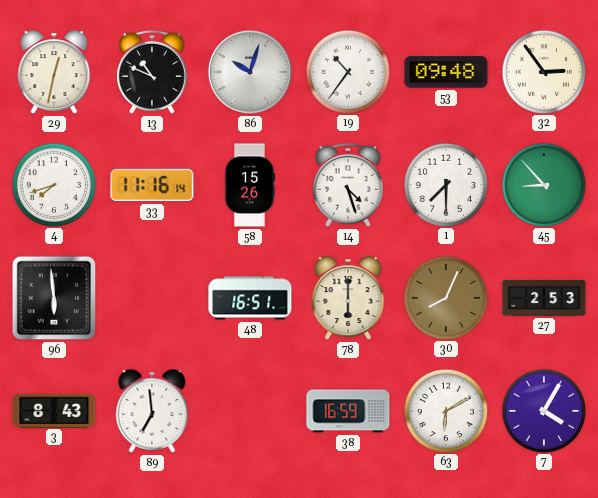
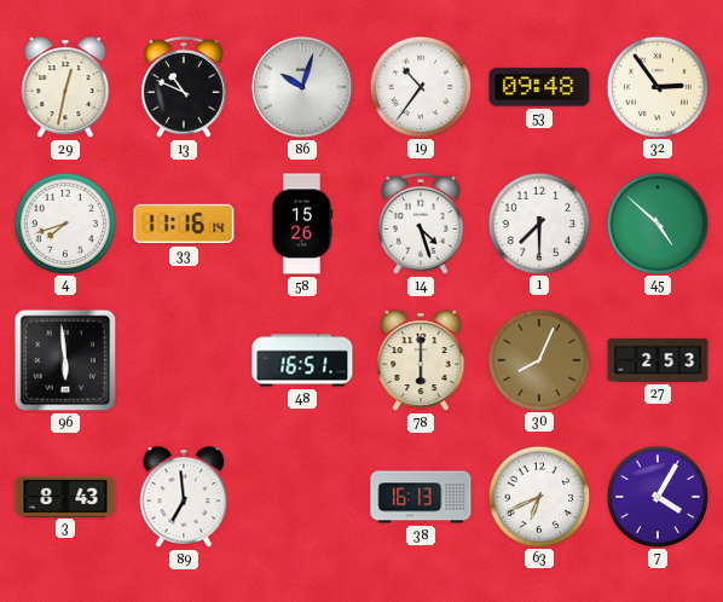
45: 8:53 -> 4:52
38: 16:59 -> 16:13
63: 6:10 -> 6:41
